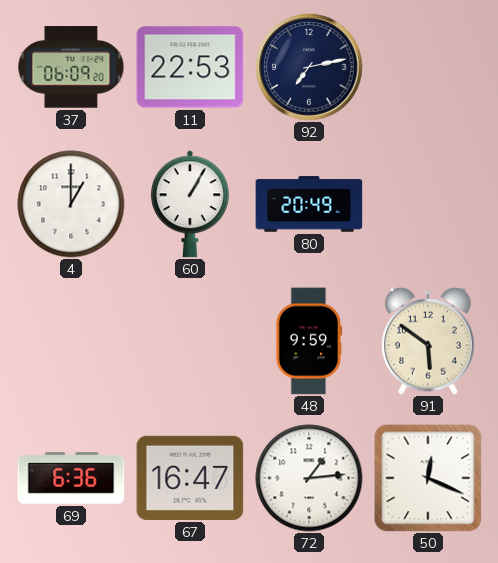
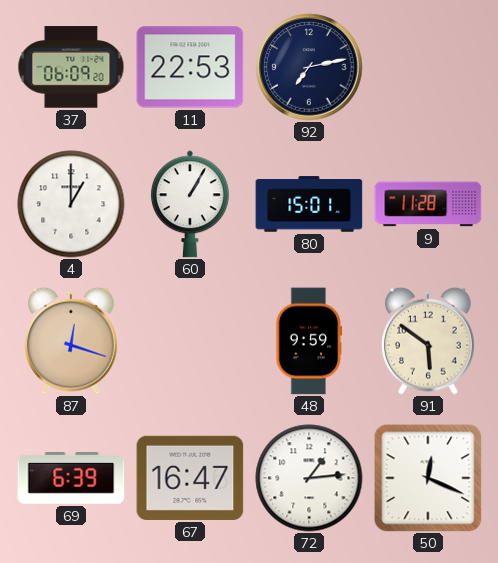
80: 20:49 -> 15:01
9: none -> 11:28
87: none -> 12:18
69: 6:36 -> 6:39
